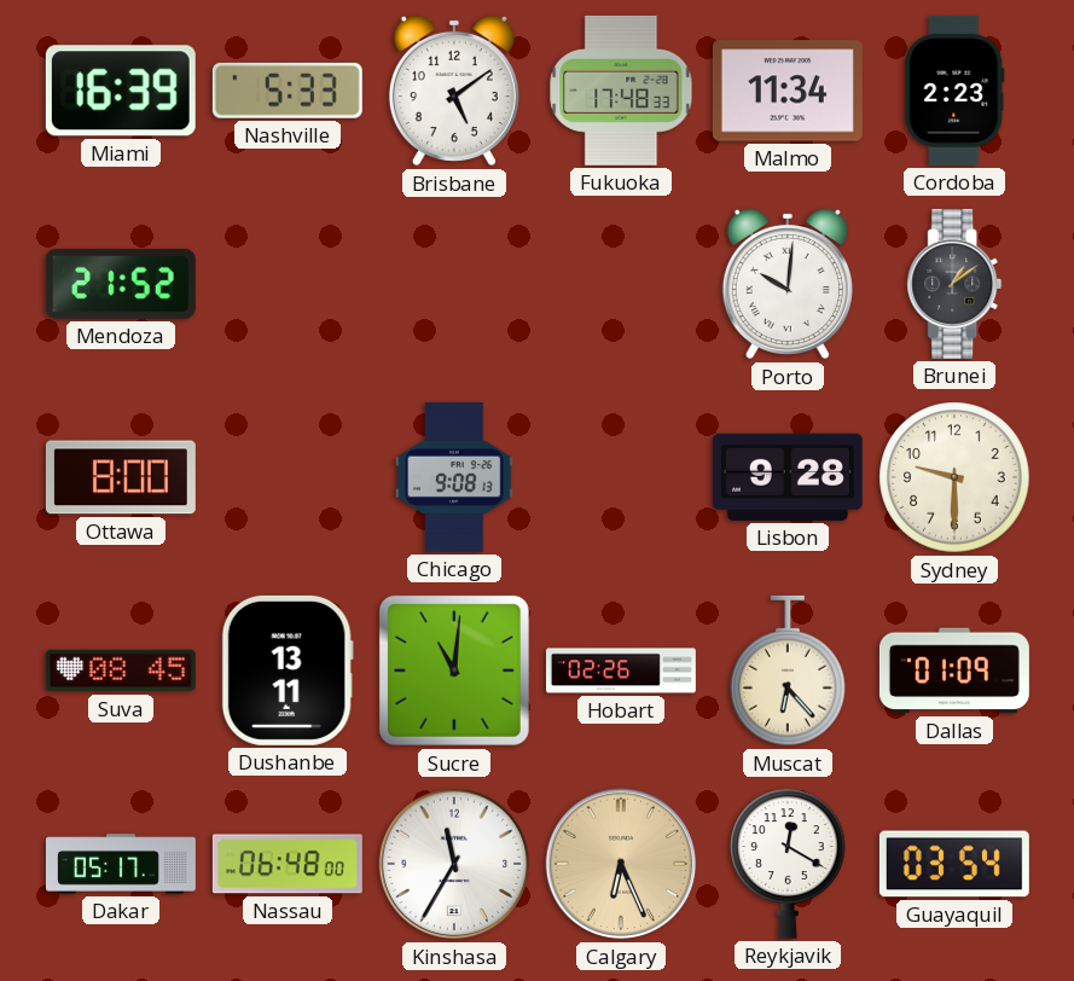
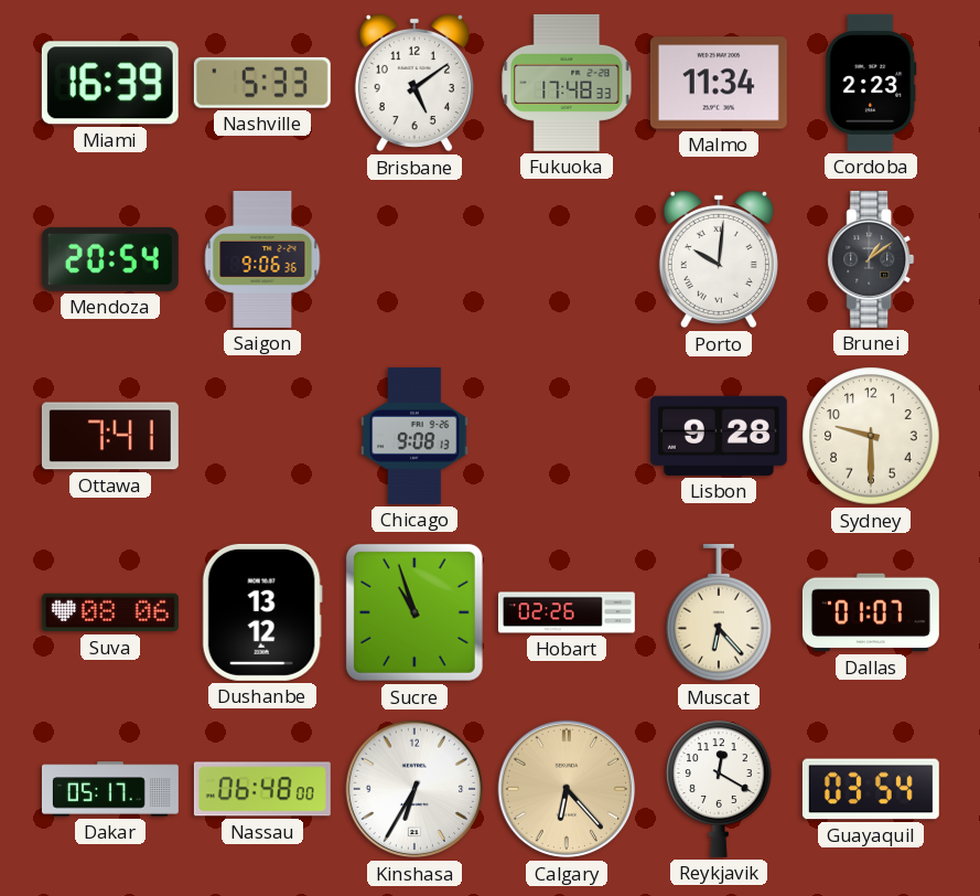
Mendoza: 21:52 -> 20:54
Saigon: none -> 9:06
Ottawa: 8:00 -> 7:41
Suva: 08:45 -> 08:06
Dushanbe: 13:11 -> 13:12
Sucre: 11:01 -> 10:57
Dallas: 01:09 -> 01:07
Kinshasa: 11:35 -> 6:35
Calgary: 6:26 -> 6:23
